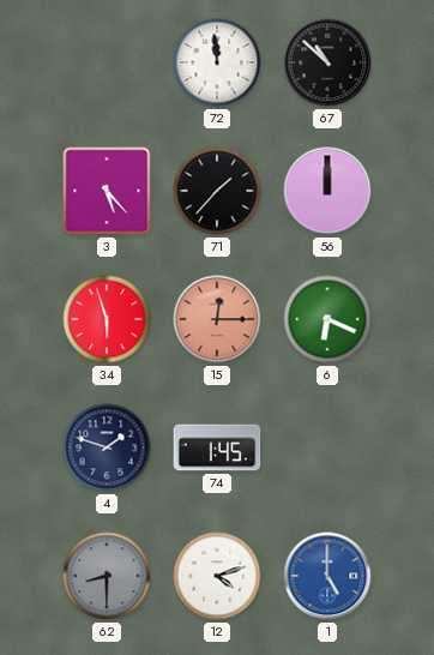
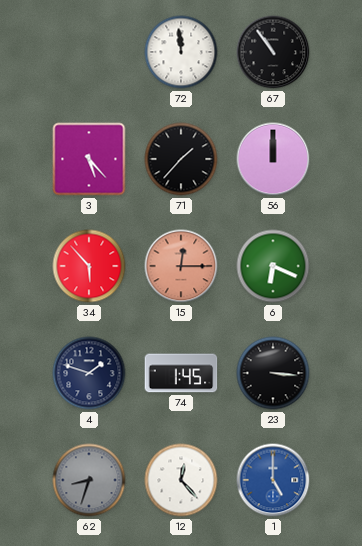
67: 10:52 -> 10:54
34: 5:57 -> 5:53
23: none -> 3:16
62: 8:30 -> 8:33
12: 4:12 -> 12:23
